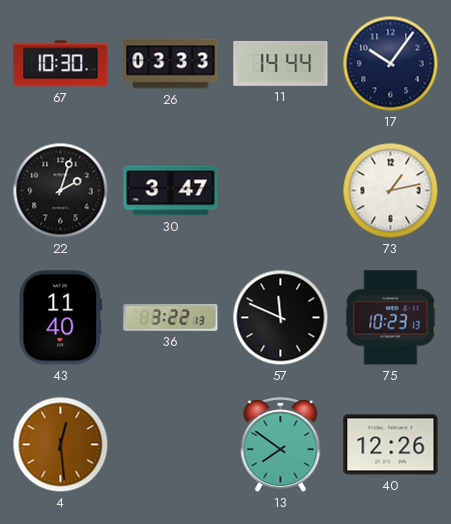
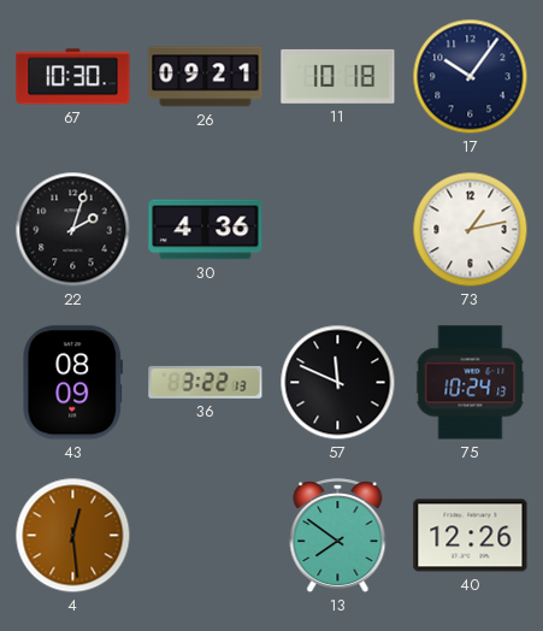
26: 03:33 -> 09:21
11: 14:44 -> 10:18
30: 3:47 -> 4:36
43: 11:40 -> 08:09
75: 10:23 -> 10:24
